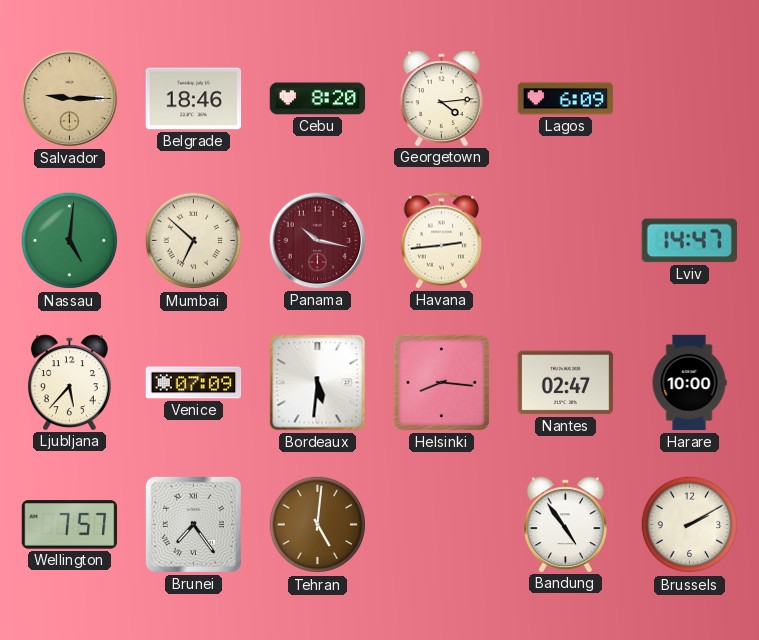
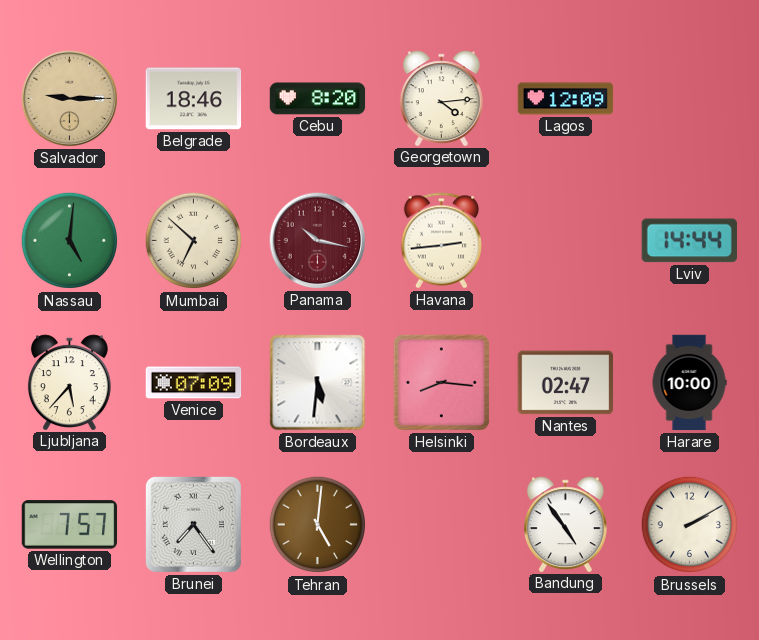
Lagos: 6:09 -> 12:09
Lviv: 14:47 -> 14:44
